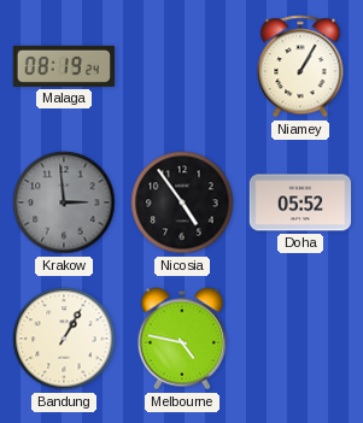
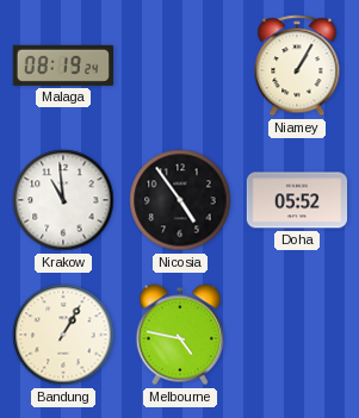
Krakow: 2:59 -> 10:59
Krakow dial: grey -> white
